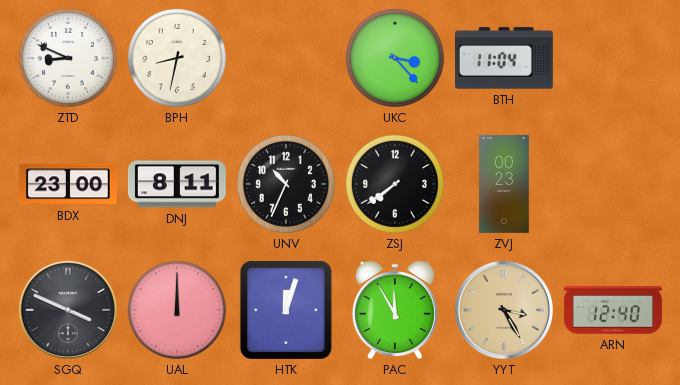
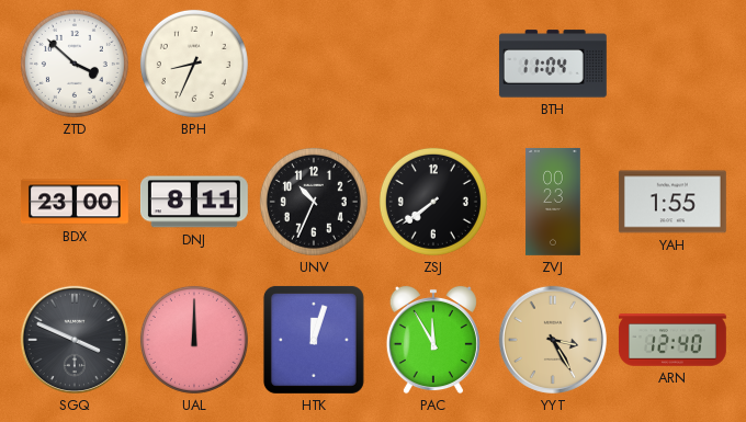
ZTD: 8:49 -> 3:52
BPH: 8:32 -> 8:34
UKC: 3:23 -> none
YAH: none -> 1:55
